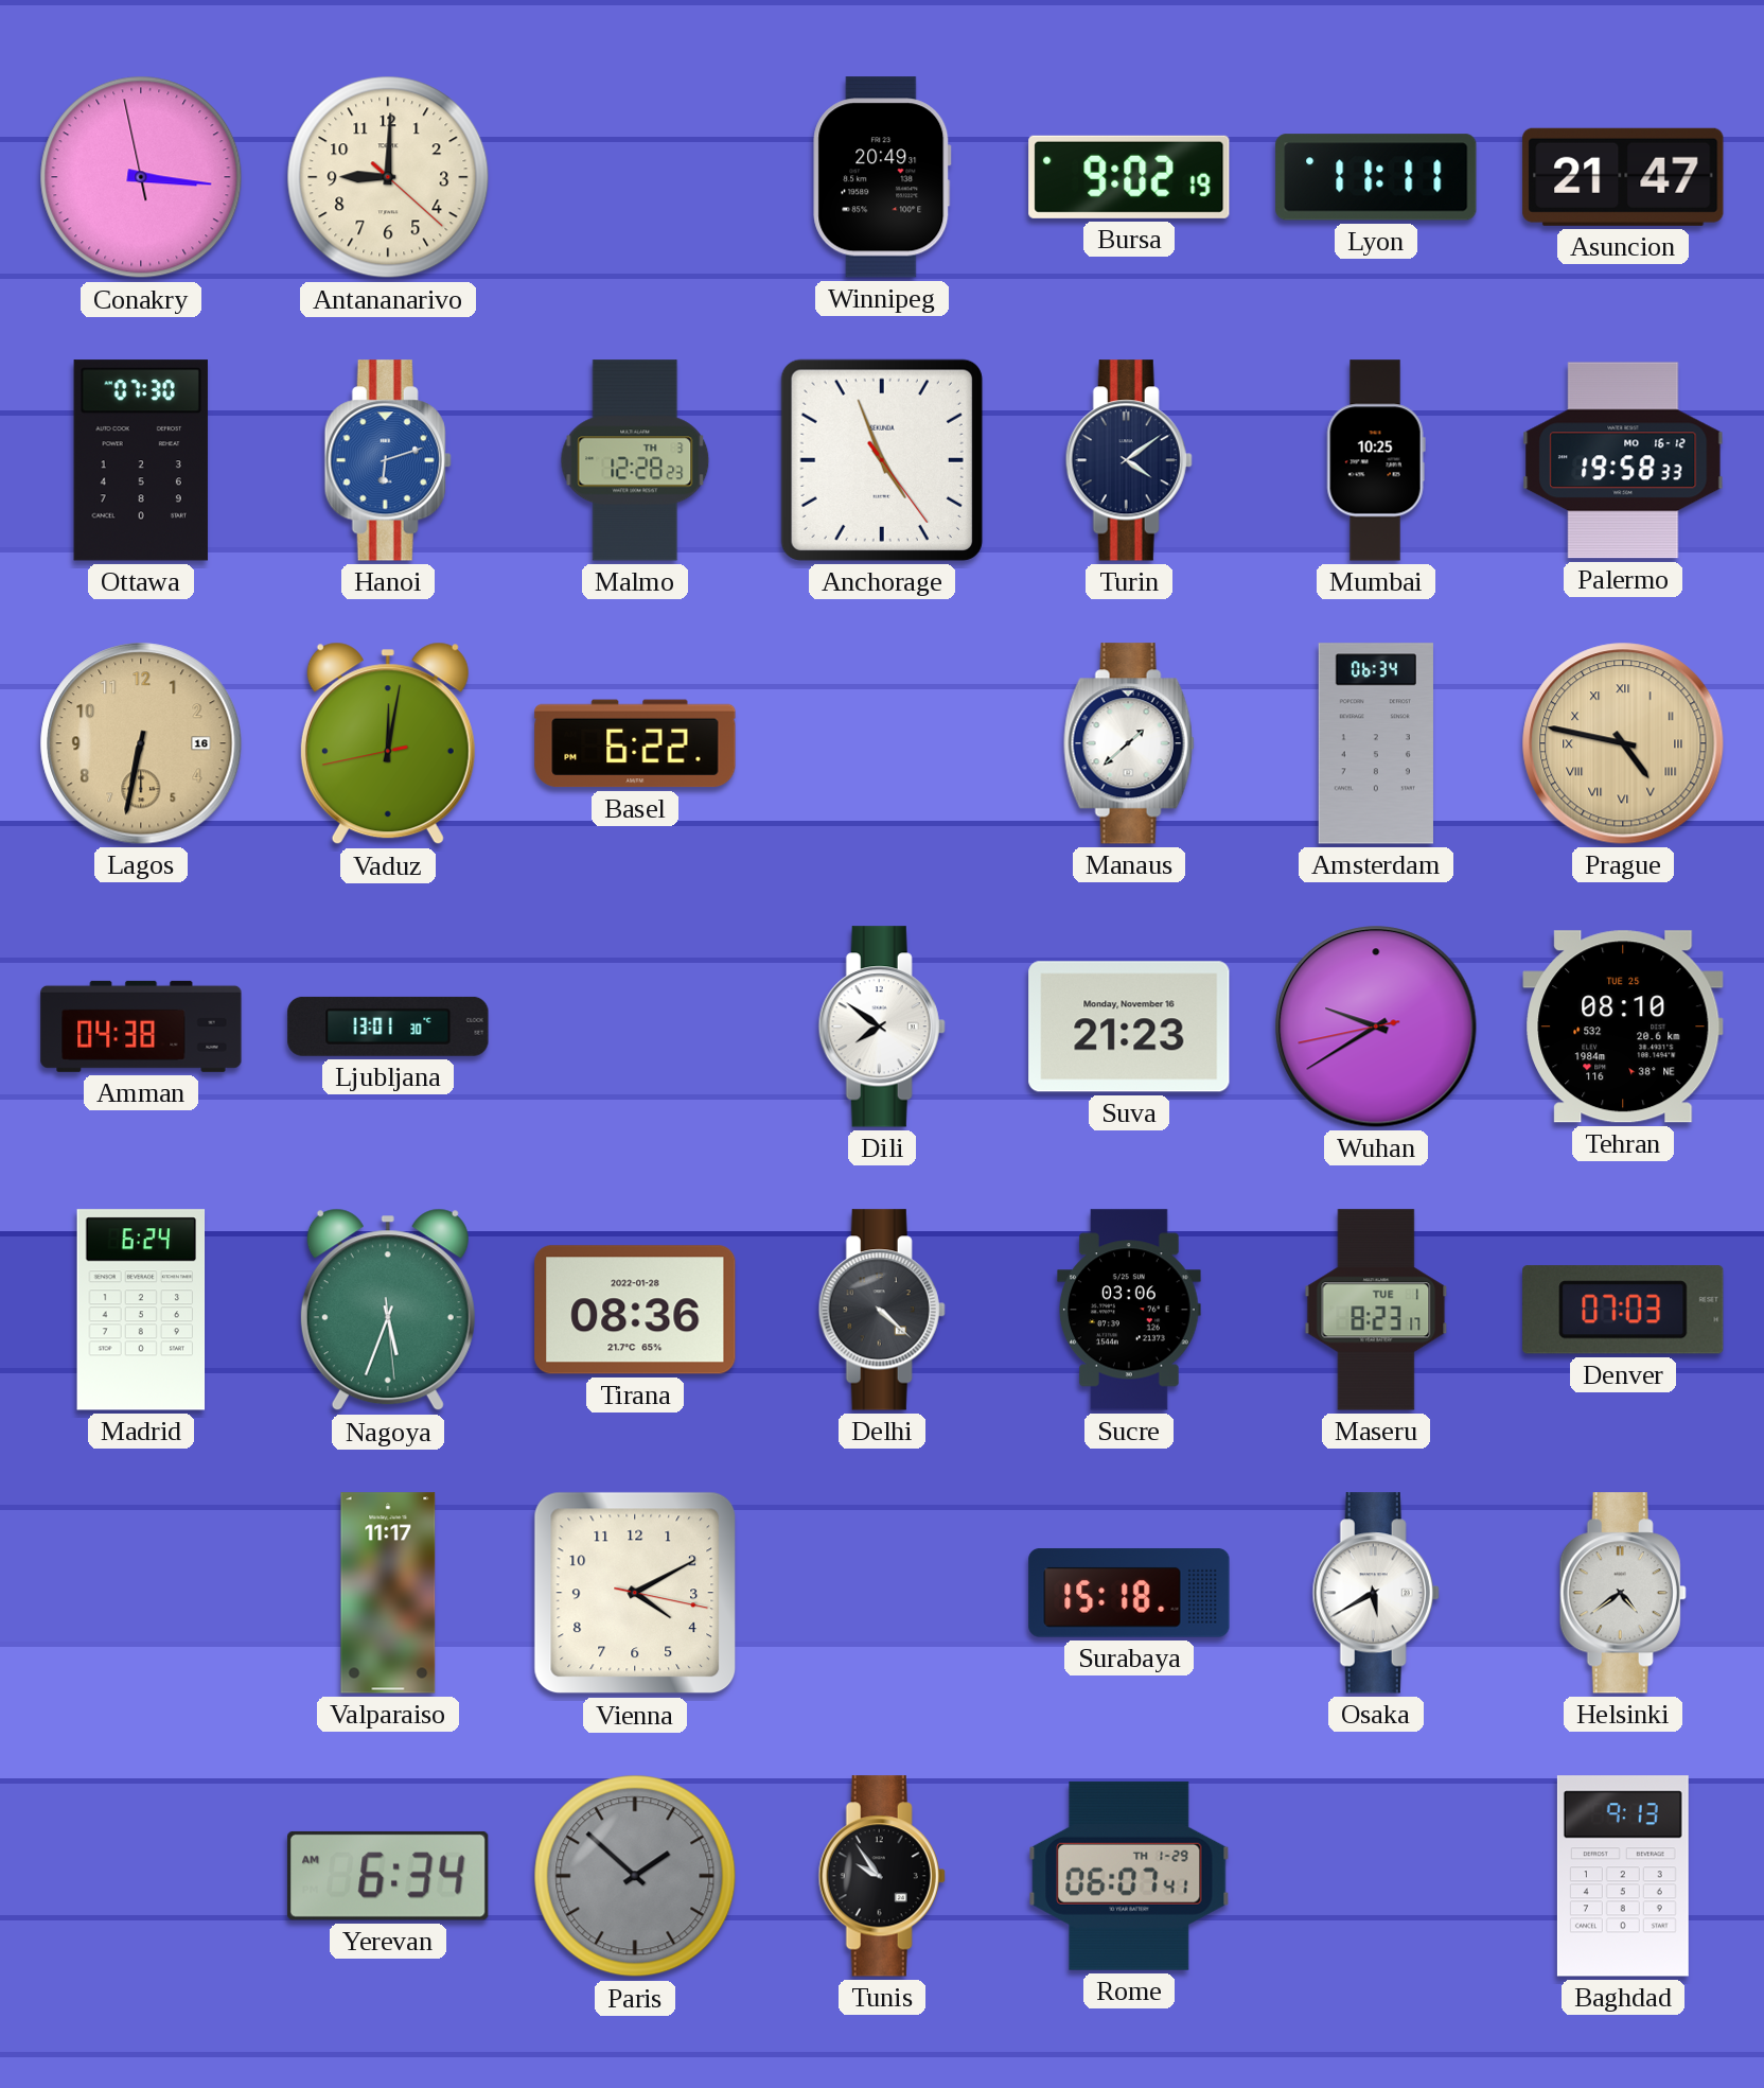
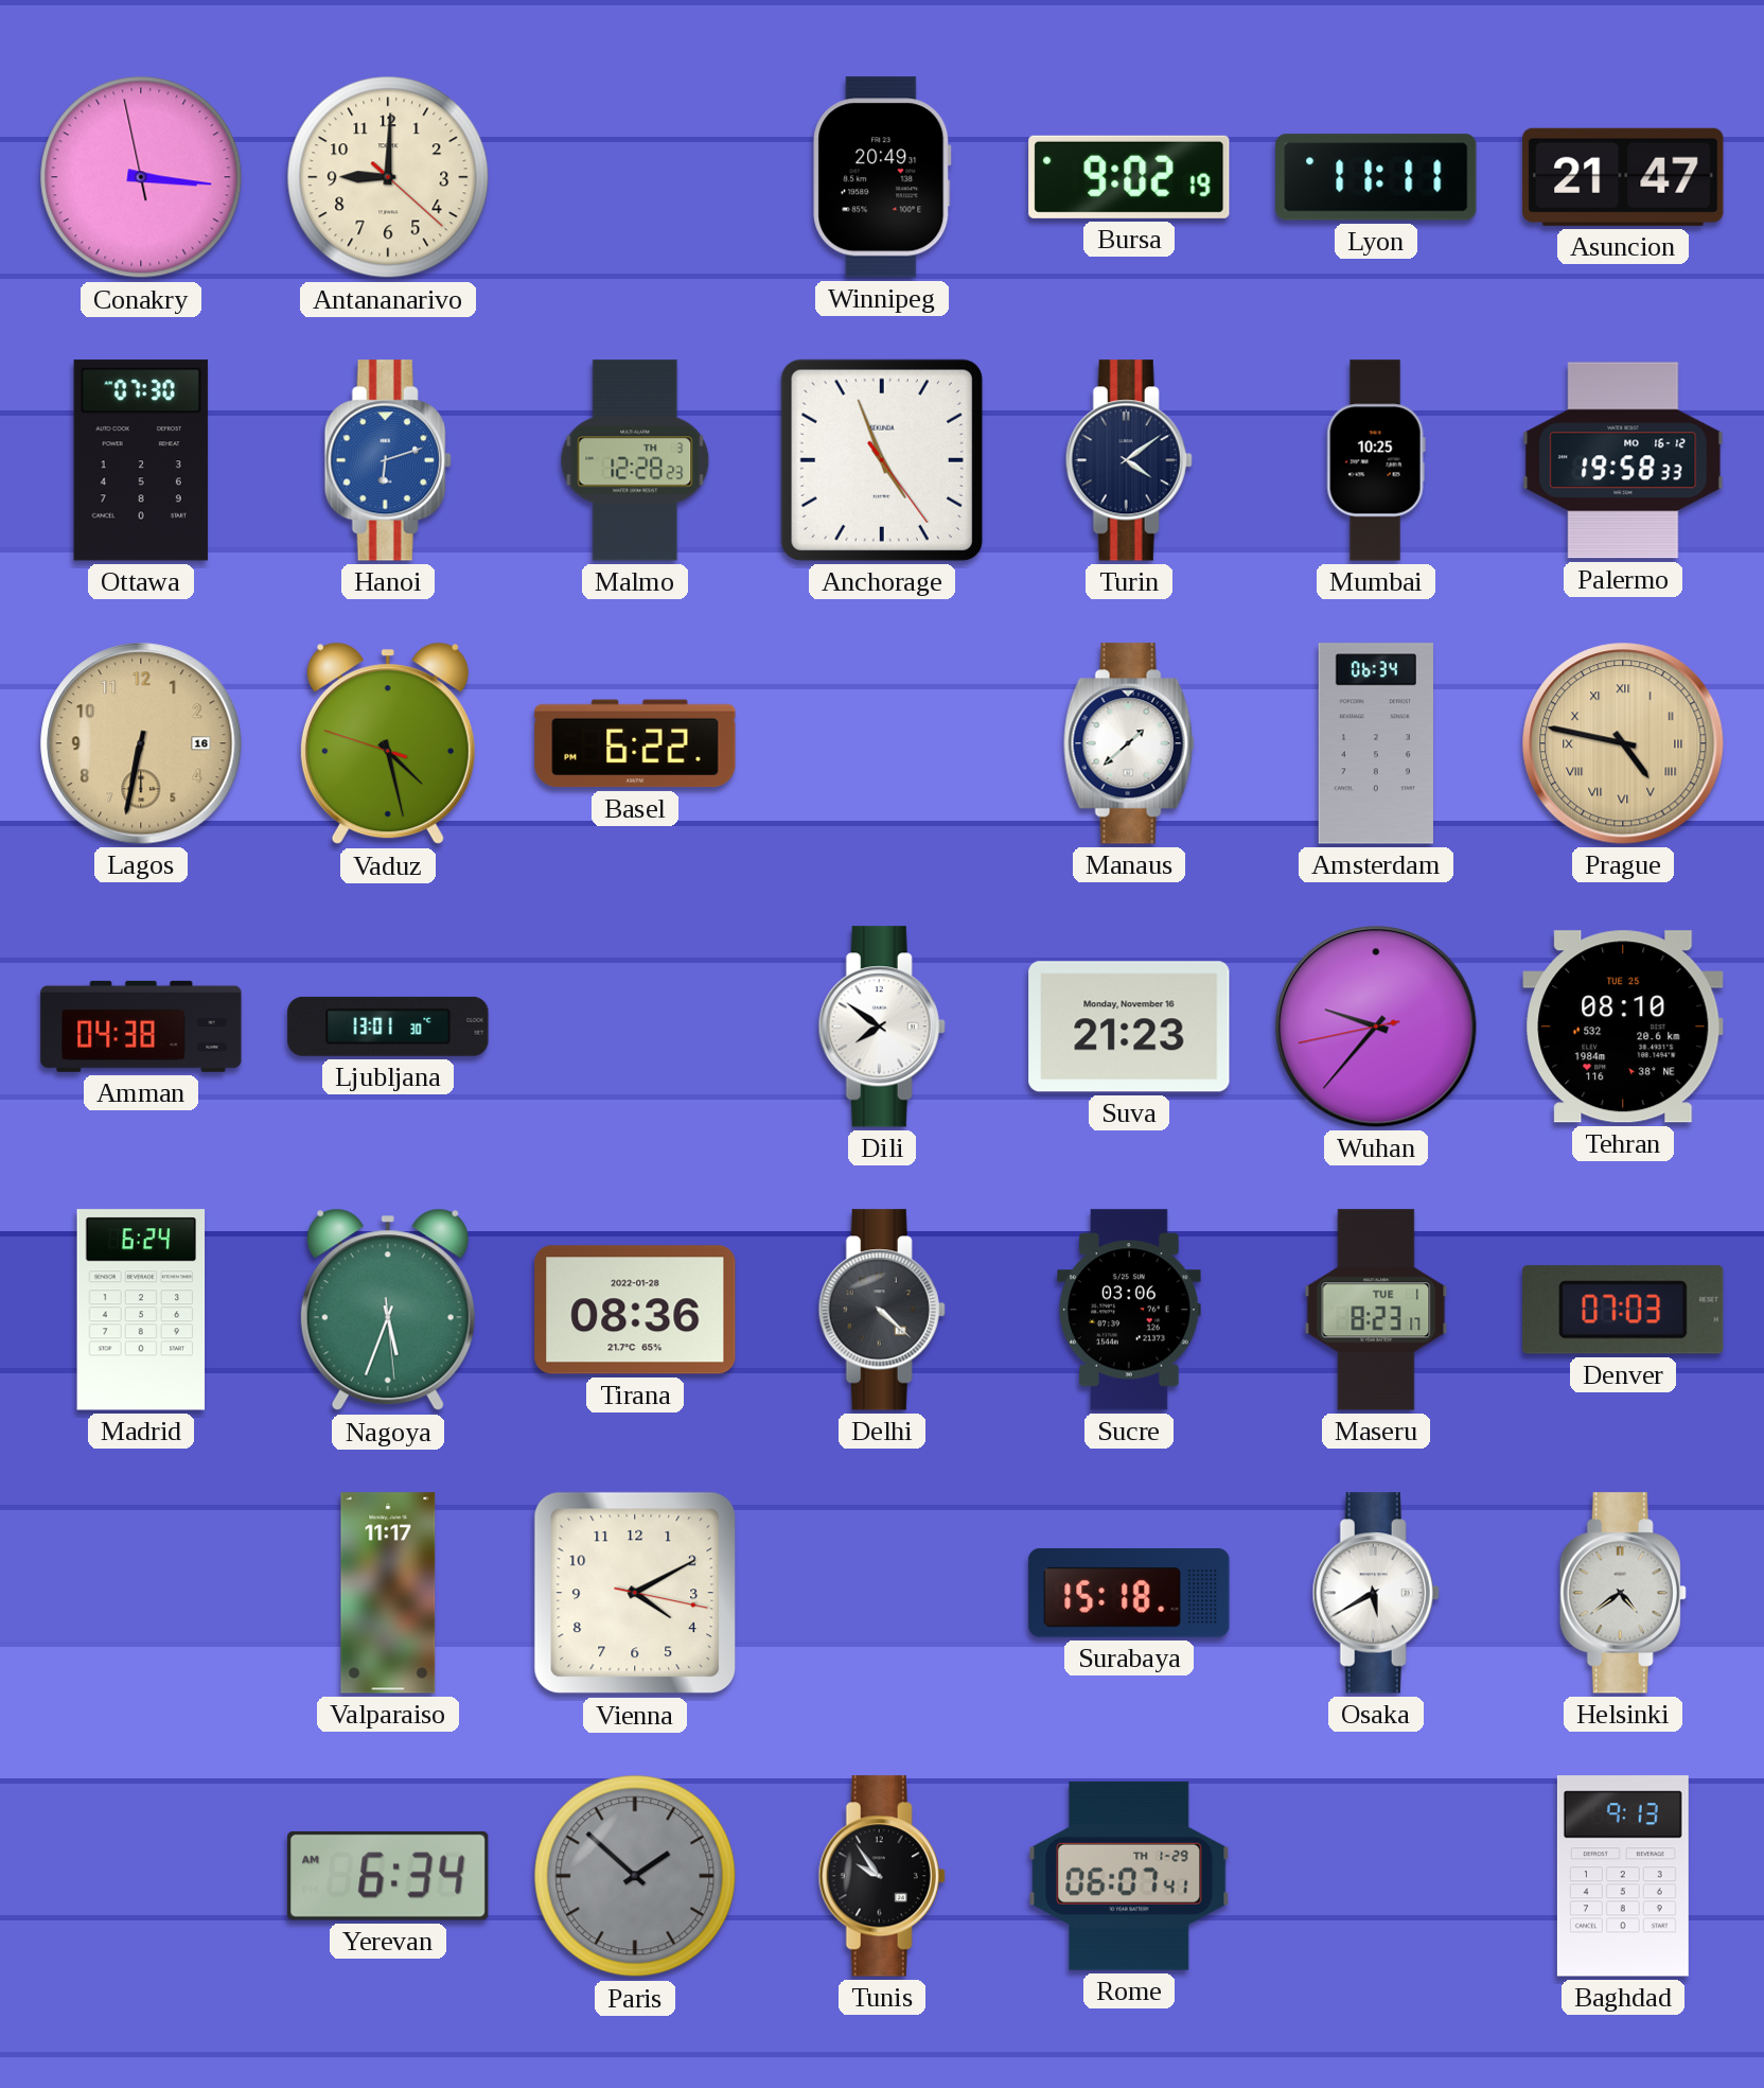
Vaduz: 12:01 -> 4:27
Wuhan: 9:39 -> 9:36
